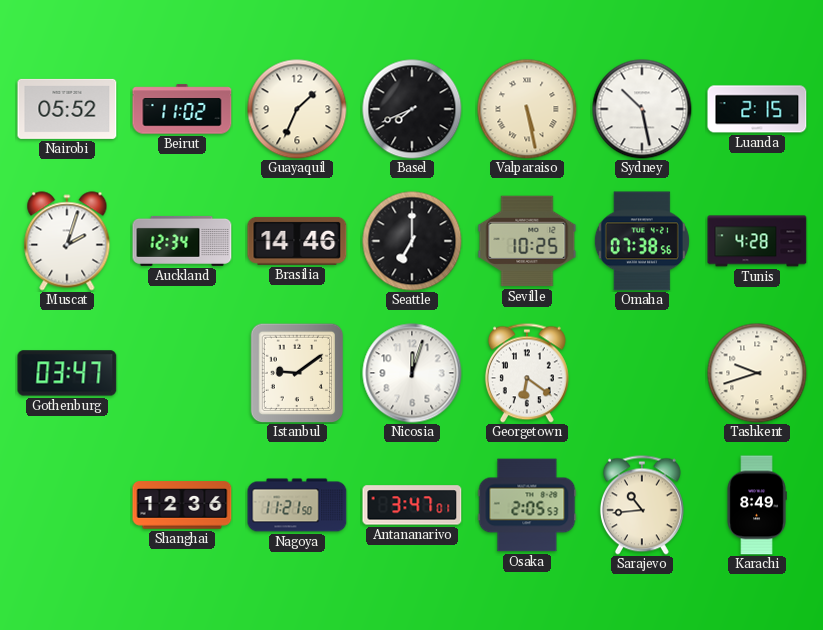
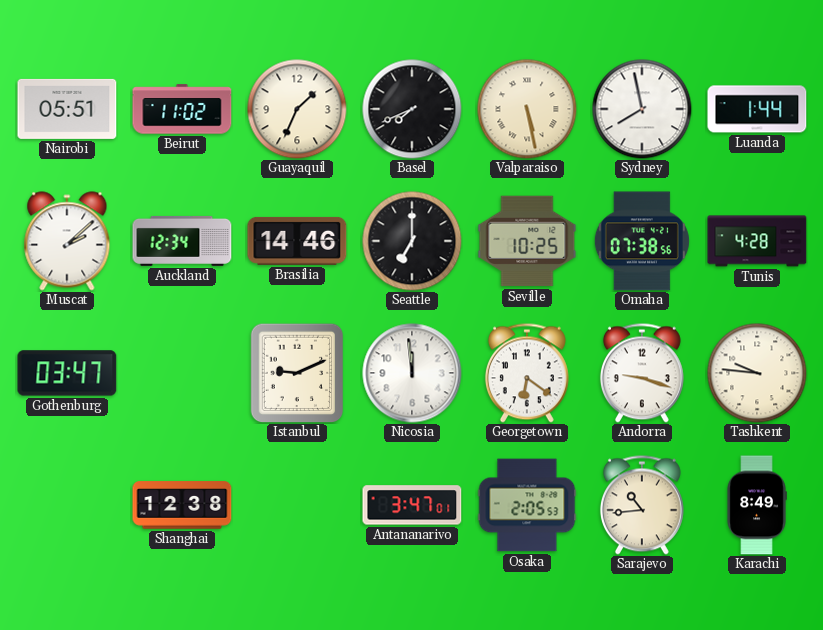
Nairobi: 05:52 -> 05:51
Sydney: 10:28 -> 7:58
Luanda: 2:15 -> 1:44
Muscat: 2:03 -> 2:08
Istanbul: 9:09 -> 9:11
Nicosia: 12:03 -> 11:59
Andorra: none -> 9:18
Tashkent: 9:42 -> 9:46
Shanghai: 12:36 -> 12:38
Nagoya: 11:21 -> none
